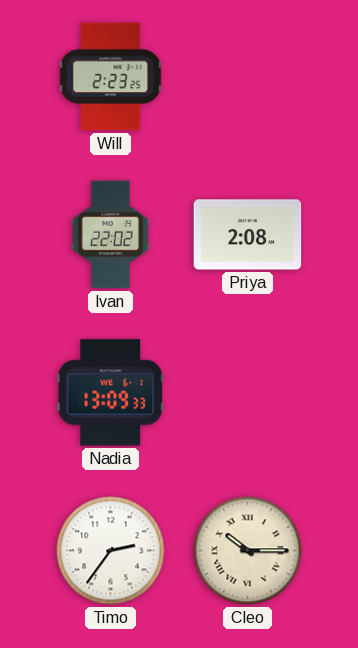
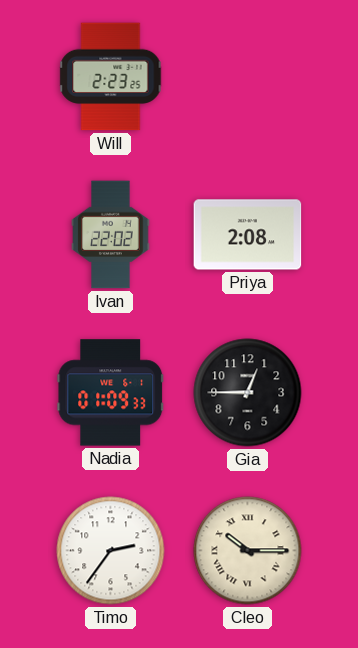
Nadia: 13:09 -> 01:09
Gia: none -> 12:45
